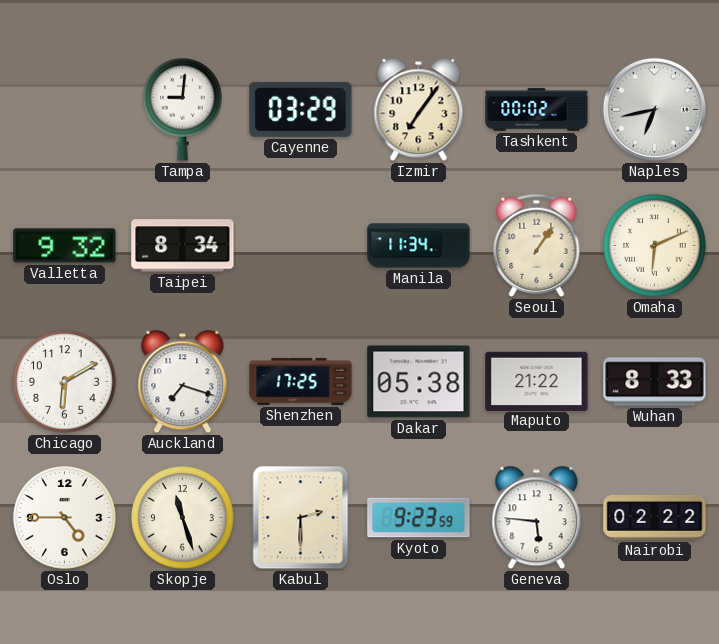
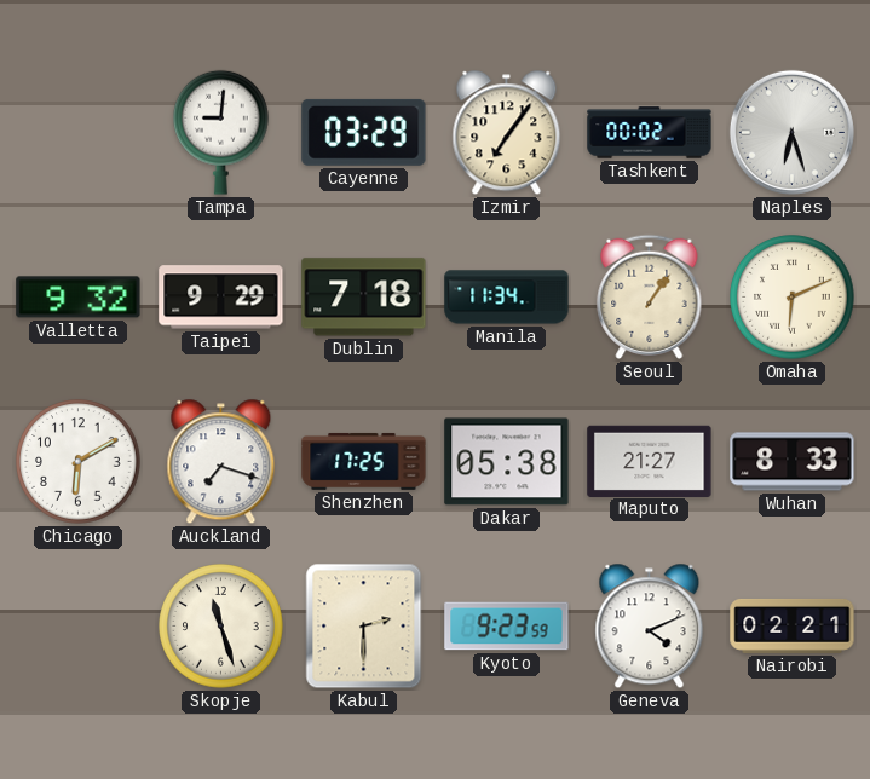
Naples: 6:43 -> 6:27
Taipei: 8:34 -> 9:29
Dublin: none -> 7:18
Maputo: 21:22 -> 21:27
Oslo: 4:45 -> none
Geneva: 5:46 -> 4:11
Nairobi: 02:22 -> 02:21
